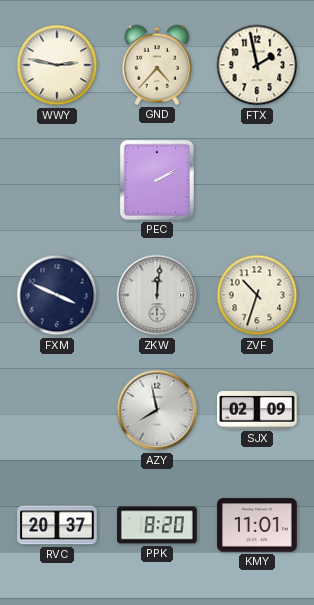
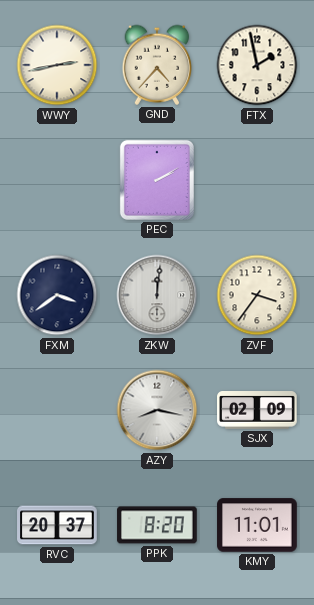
WWY: 2:47 -> 2:43
FXM: 3:49 -> 3:39
ZVF: 10:33 -> 3:36
AZY: 7:58 -> 8:17
